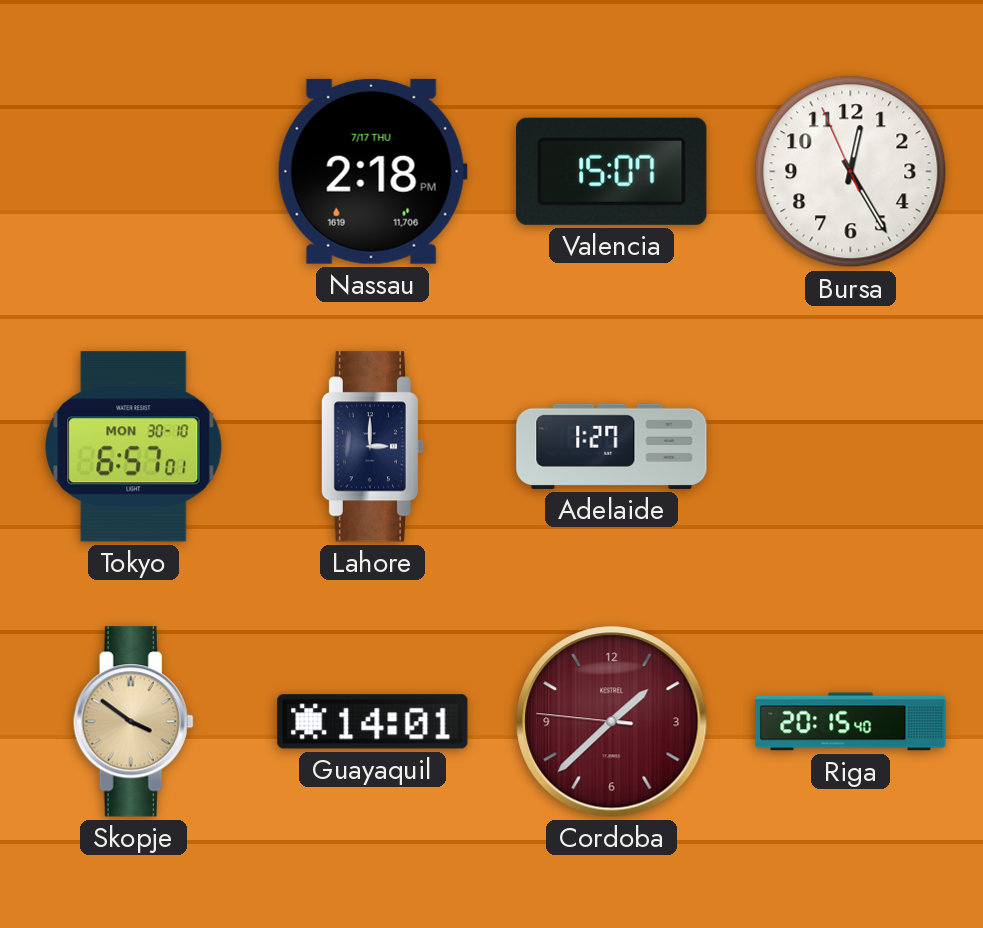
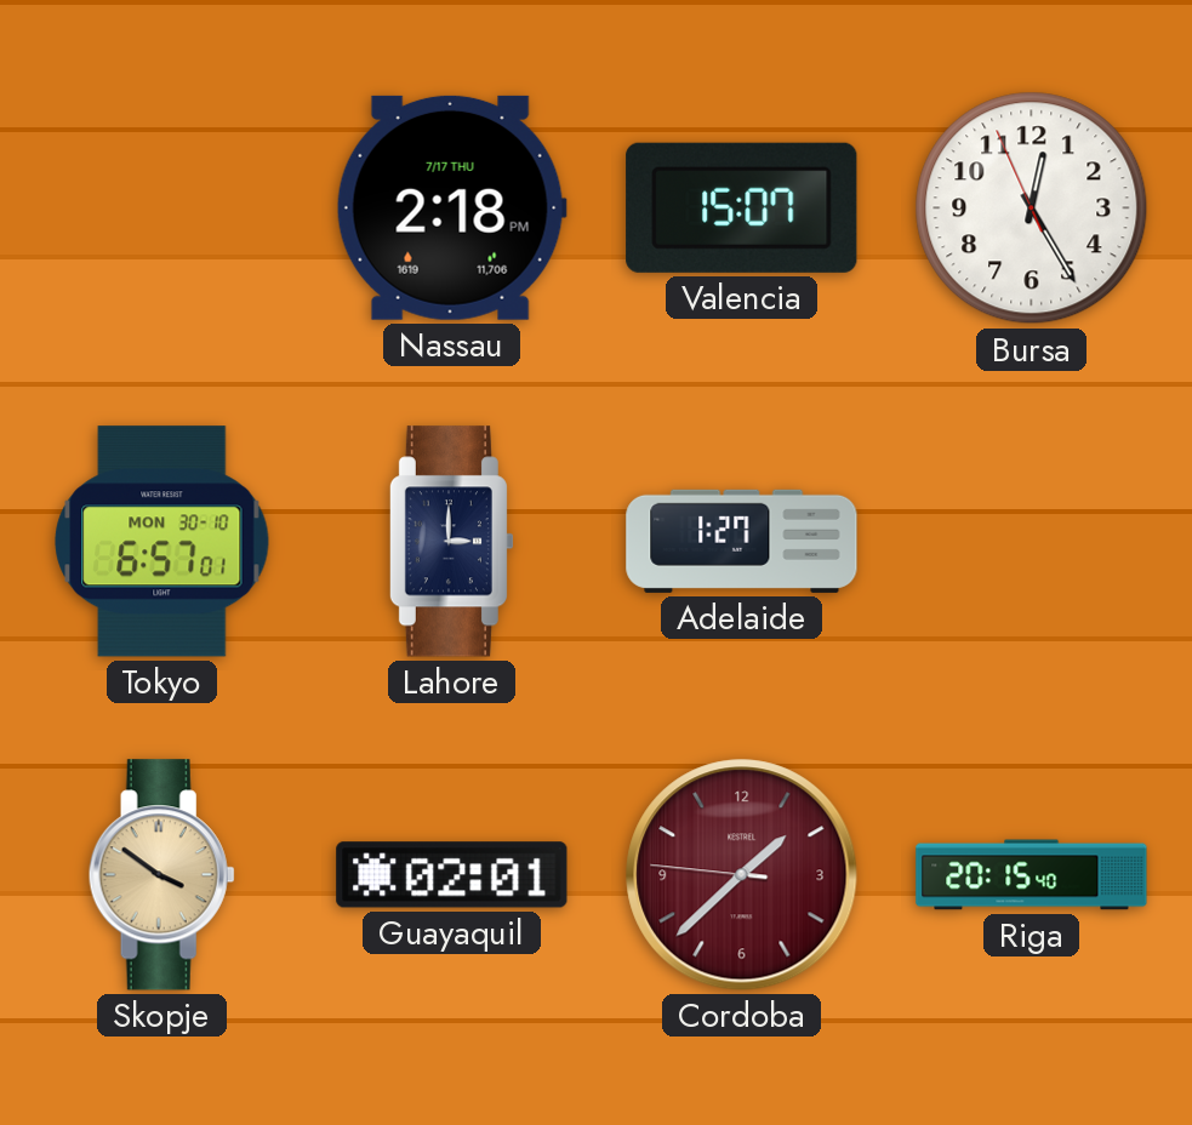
Guayaquil: 14:01 -> 02:01
